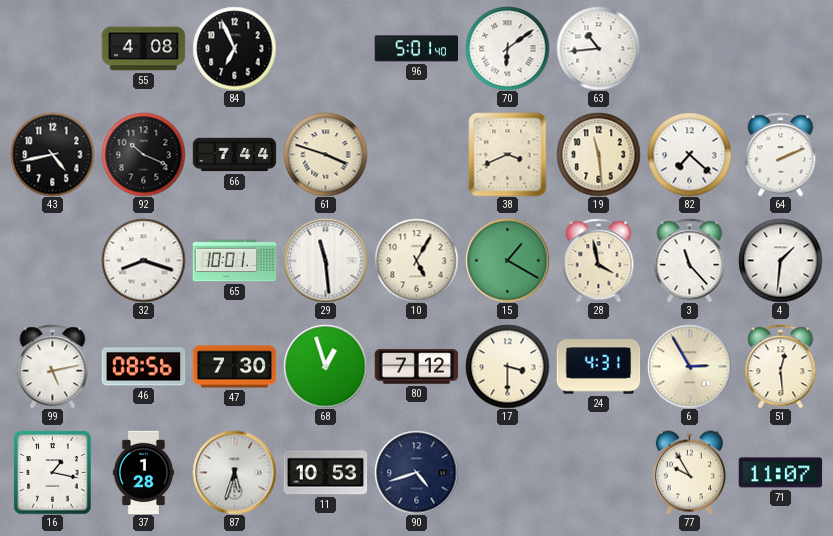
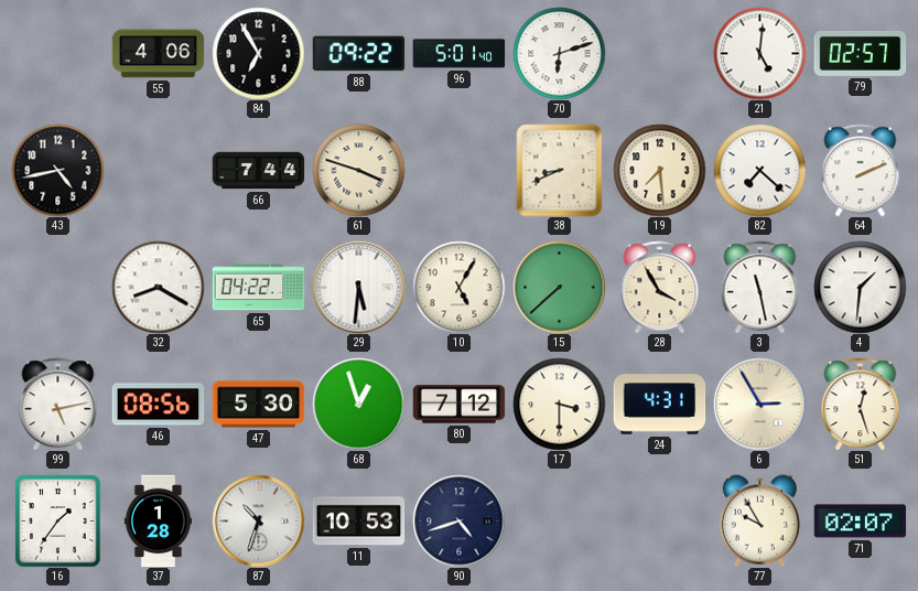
55: 4:08 -> 4:06
84: 6:56 -> 6:55
88: none -> 09:22
70: 6:09 -> 6:12
63: 10:44 -> none
21: none -> 5:01
79: none -> 02:57
92: 10:19 -> none
38: 3:41 -> 8:41
19: 11:29 -> 7:29
32: 8:18 -> 8:20
65: 10:01 -> 04:22
29: 11:29 -> 5:31
15: 1:20 -> 7:38
28: 3:58 -> 3:55
3: 11:23 -> 11:28
47: 7:30 -> 5:30
51: 12:29 -> 12:27
16: 1:17 -> 1:36
87: 5:33 -> 10:33
71: 11:07 -> 02:07
